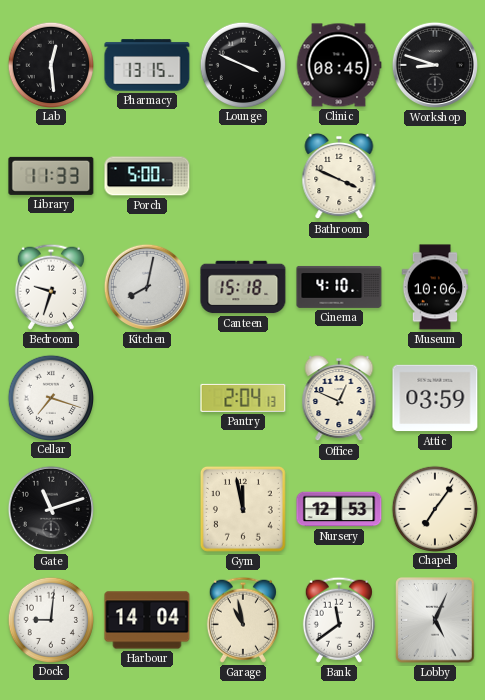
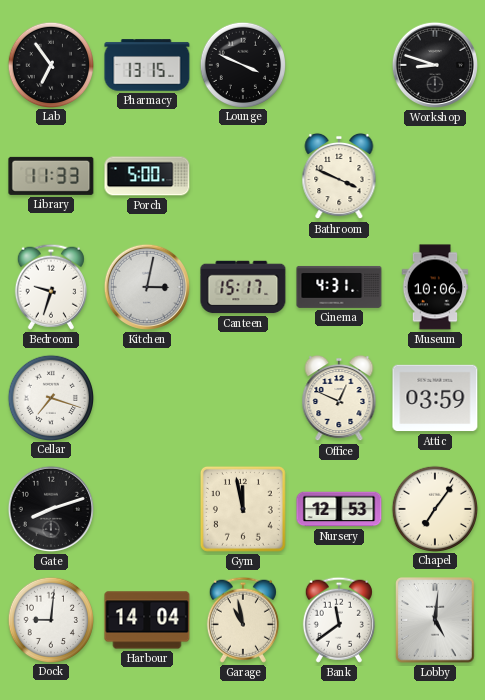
Lab: 12:29 -> 6:54
Clinic: 08:45 -> none
Kitchen: 8:02 -> 3:02
Canteen: 15:18 -> 15:17
Cinema: 4:10 -> 4:31
Pantry: 2:04 -> none
Gate: 11:12 -> 8:12
Lobby: 5:04 -> 5:01
